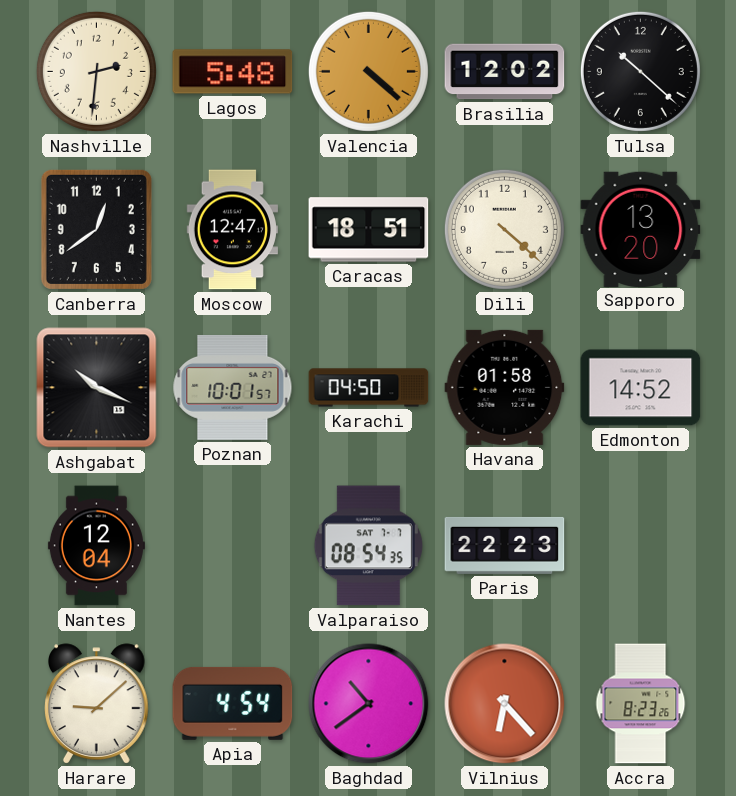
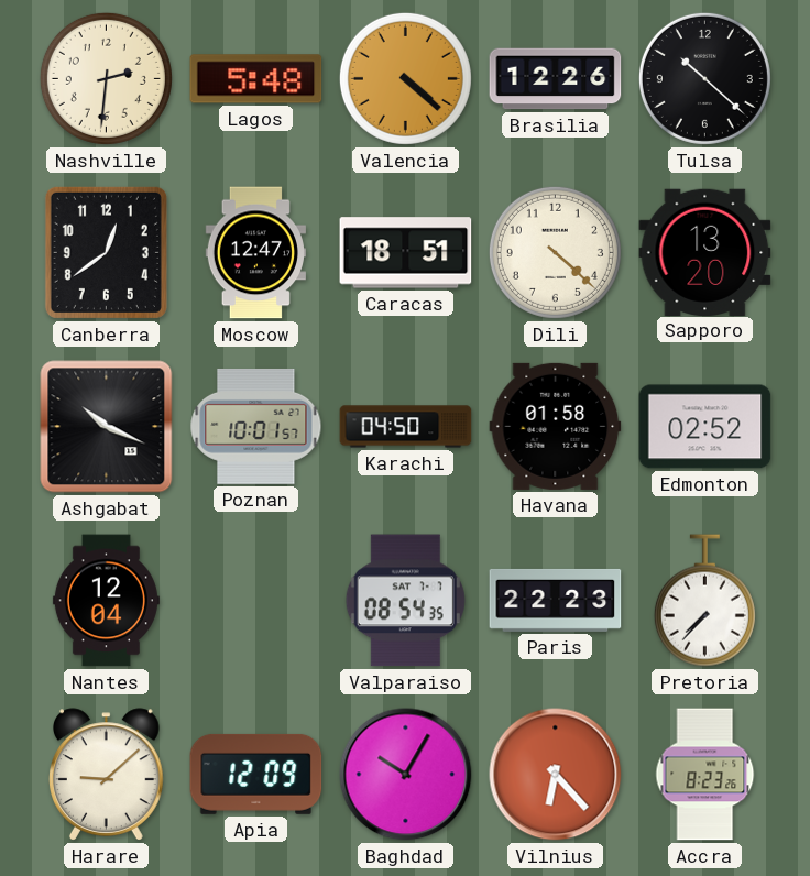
Brasilia: 12:02 -> 12:26
Edmonton: 14:52 -> 02:52
Pretoria: none -> 7:37
Apia: 4:54 -> 12:09
Baghdad: 10:39 -> 10:05
